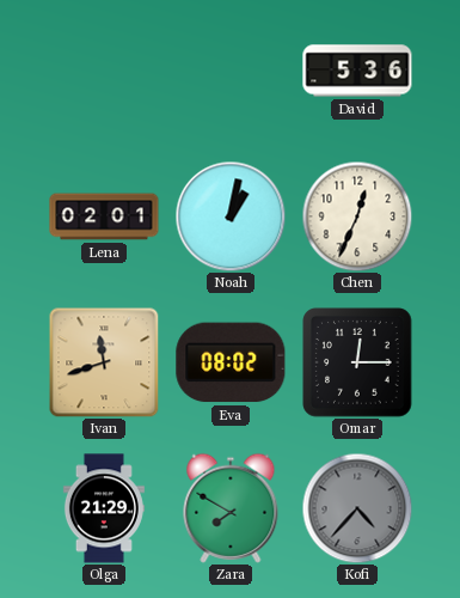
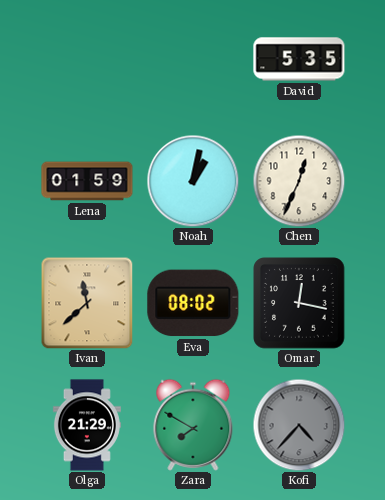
David: 5:36 -> 5:35
Lena: 02:01 -> 01:59
Ivan: 11:42 -> 11:38
Omar: 12:15 -> 12:17
